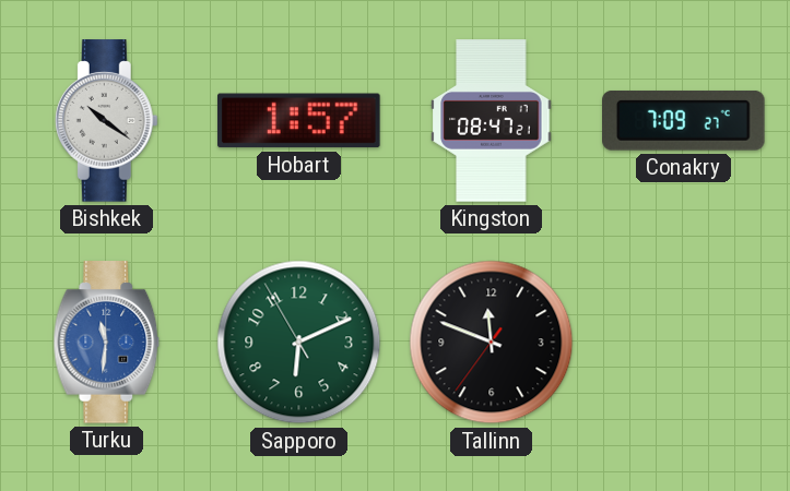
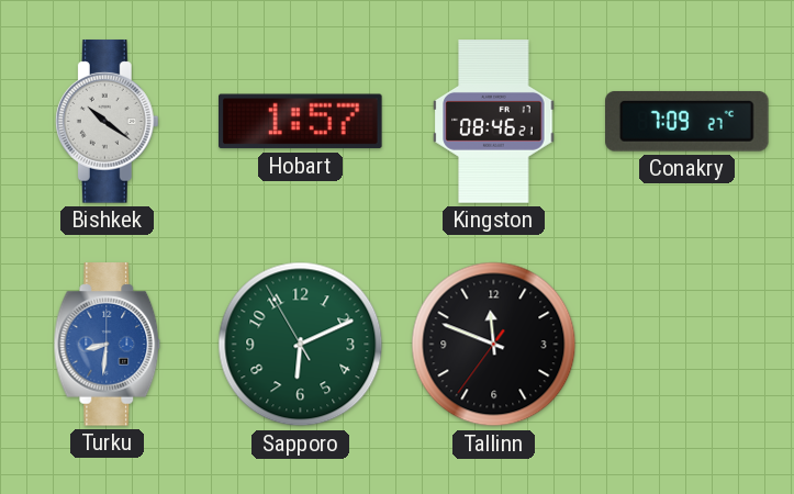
Kingston: 08:47 -> 08:46
Turku: 11:31 -> 8:31
